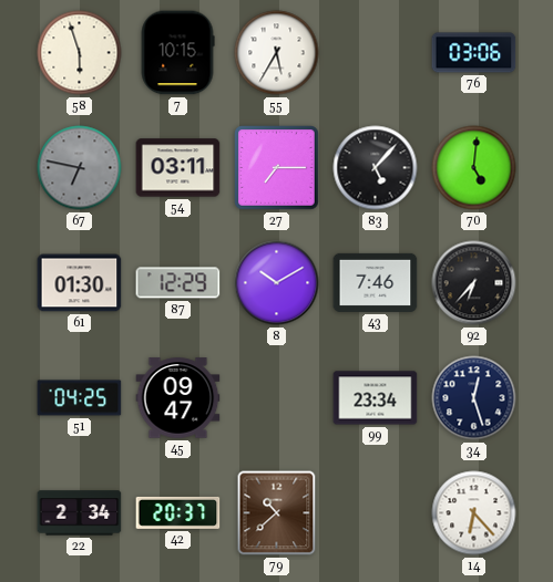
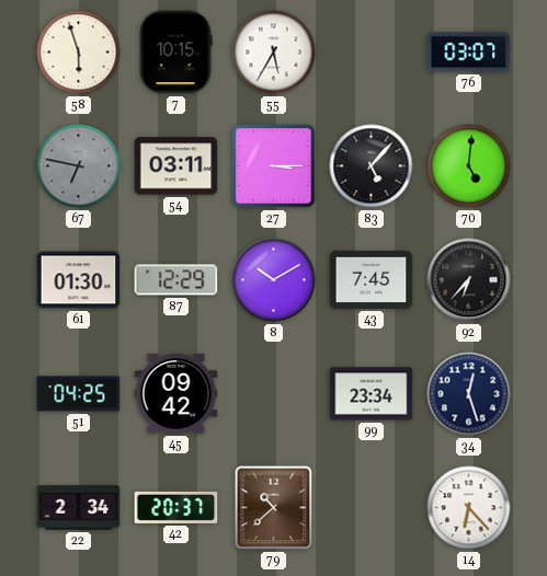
76: 03:06 -> 03:07
27: 7:15 -> 3:15
43: 7:46 -> 7:45
45: 09:47 -> 09:42
